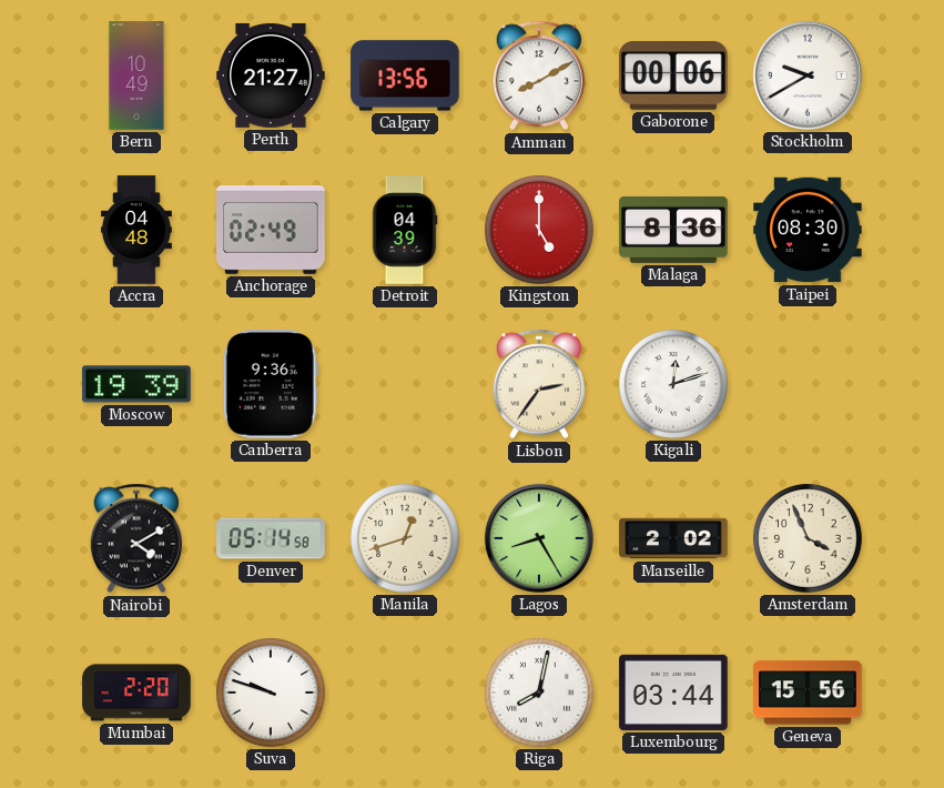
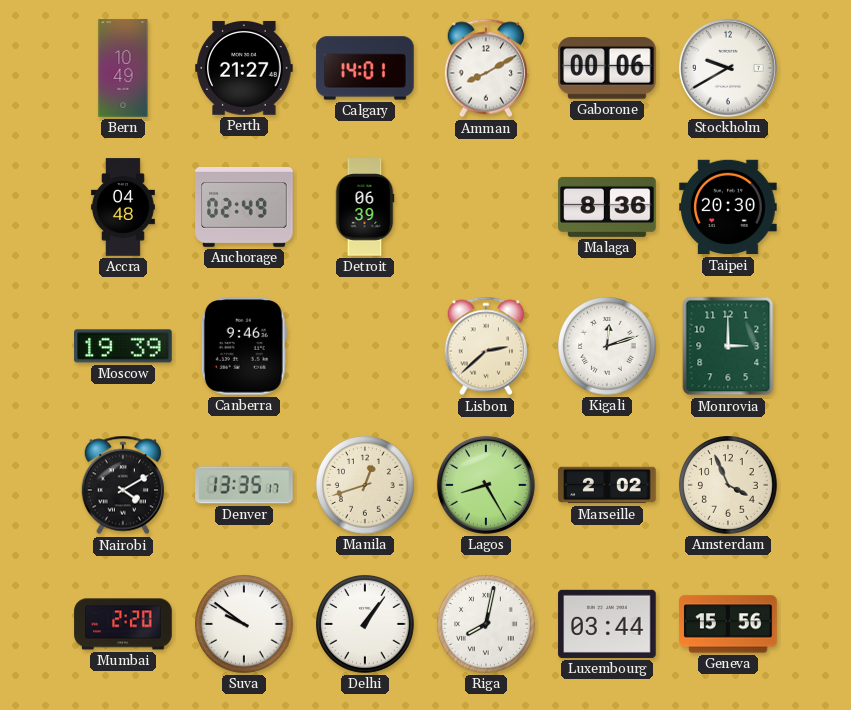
Calgary: 13:56 -> 14:01
Detroit: 04:39 -> 06:39
Kingston: 5:00 -> none
Taipei: 08:30 -> 20:30
Canberra: 9:36 -> 9:46
Lisbon: 2:36 -> 2:38
Monrovia: none -> 3:00
Denver: 05:14 -> 13:35
Suva: 9:48 -> 9:51
Delhi: none -> 1:06
